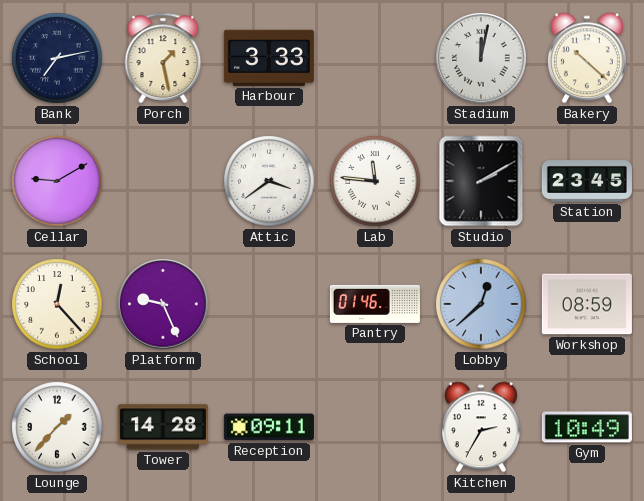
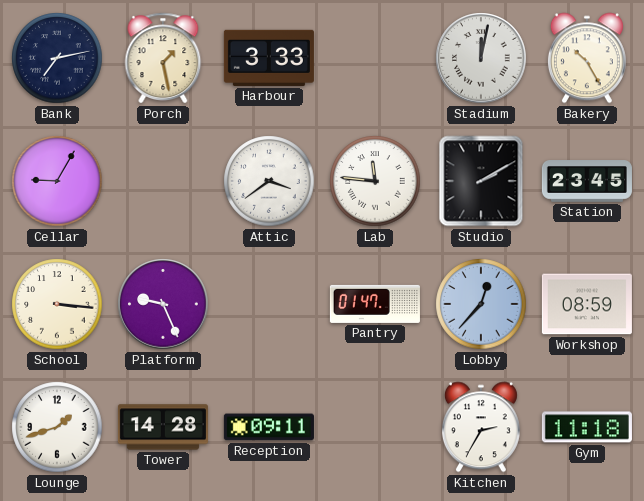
Bakery: 10:22 -> 10:25
Cellar: 9:10 -> 9:05
School: 12:23 -> 3:16
Pantry: 01:46 -> 01:47
Lobby: 12:38 -> 12:37
Lounge: 1:37 -> 1:42
Gym: 10:49 -> 11:18
